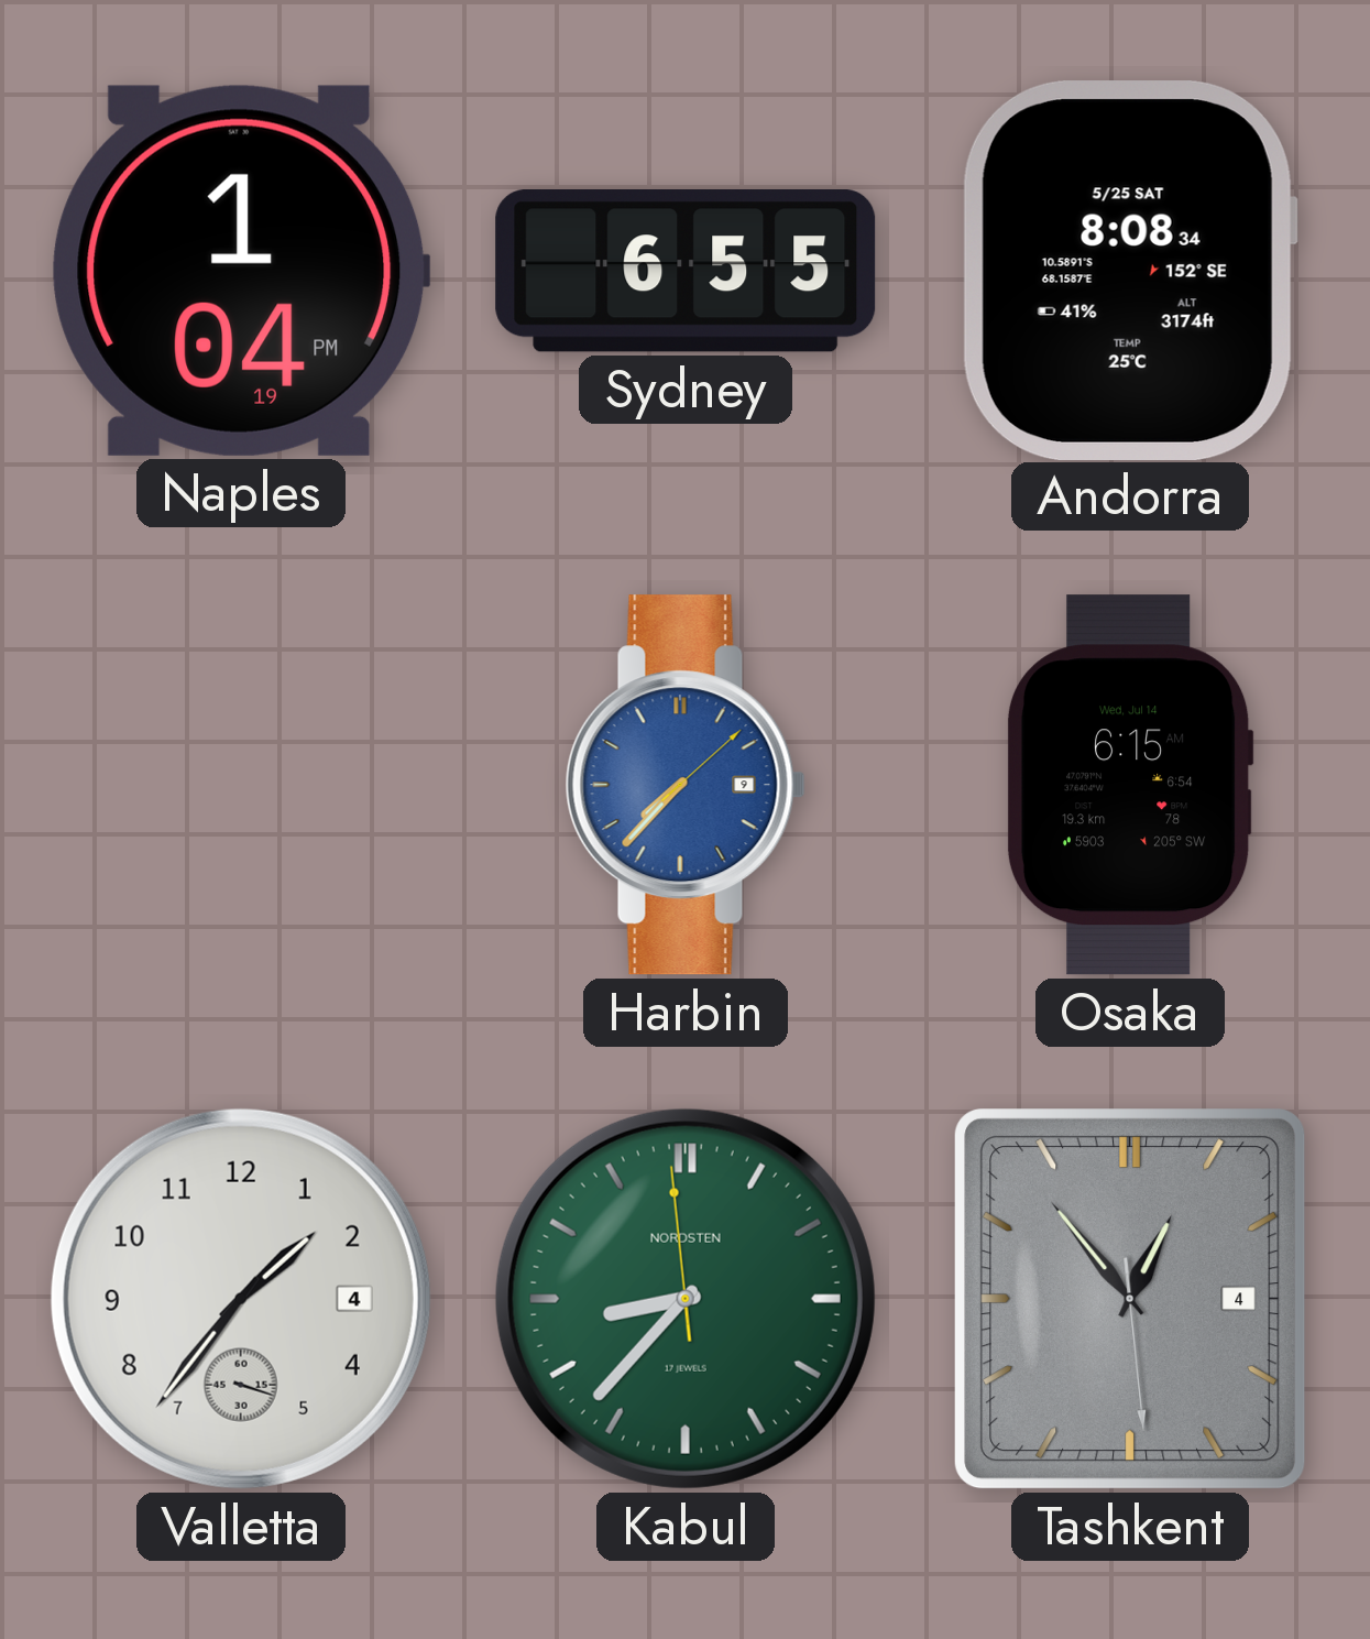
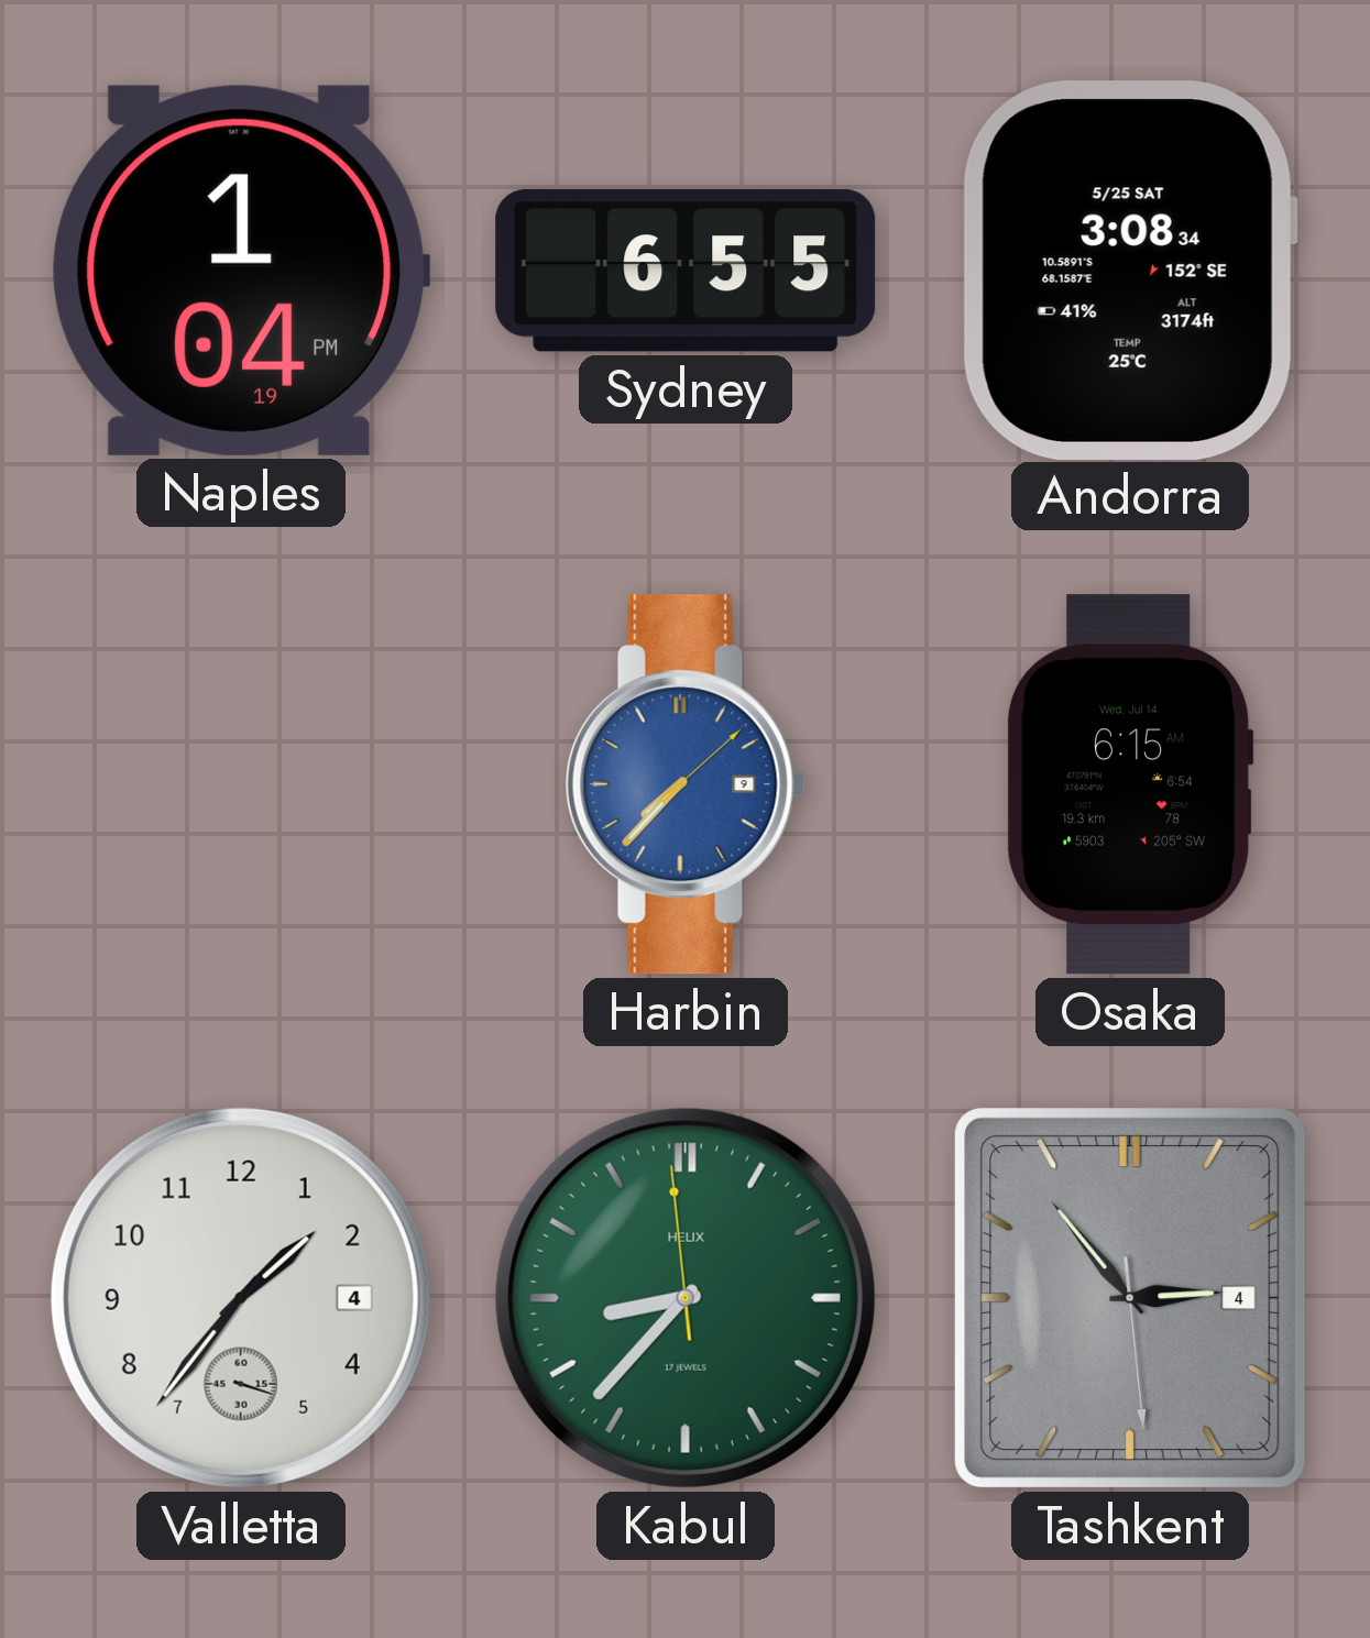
Andorra: 8:08 -> 3:08
Kabul brand: NORDSTEN -> HELIX
Tashkent: 12:53 -> 2:53
